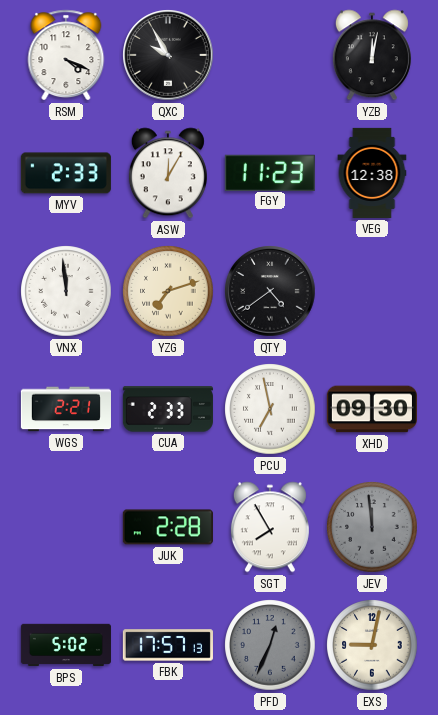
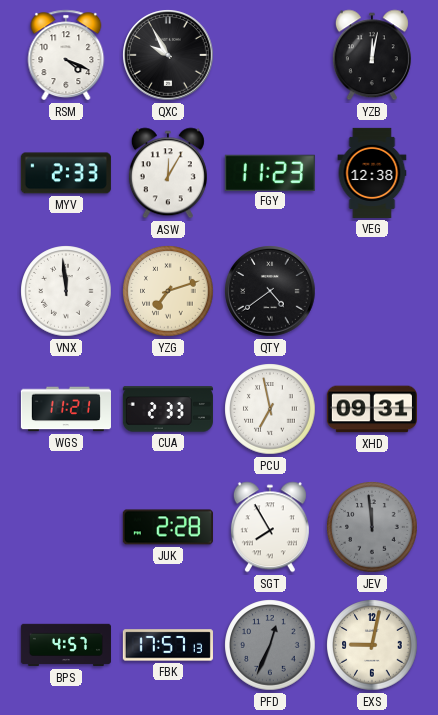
WGS: 2:21 -> 11:21
XHD: 09:30 -> 09:31
BPS: 5:02 -> 4:57
